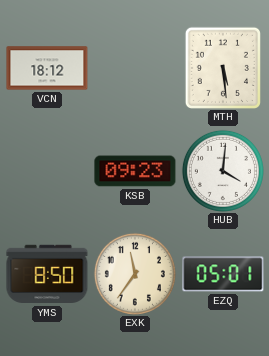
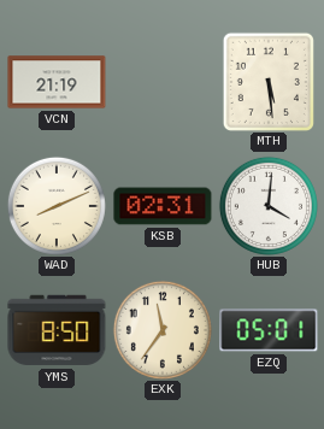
VCN: 18:12 -> 21:19
WAD: none -> 8:11
KSB: 09:23 -> 02:31
